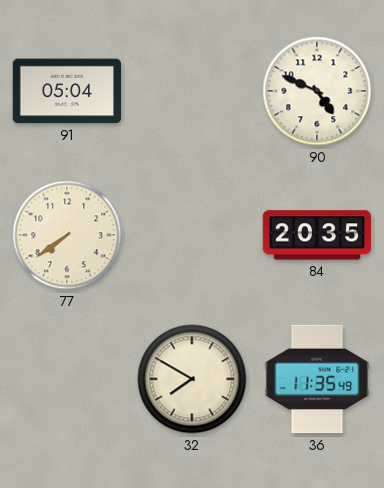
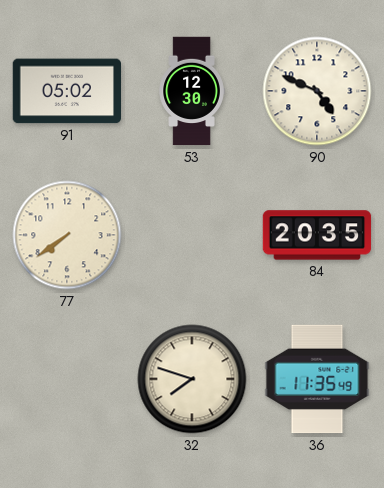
91: 05:04 -> 05:02
53: none -> 12:30
32: 7:50 -> 7:48
